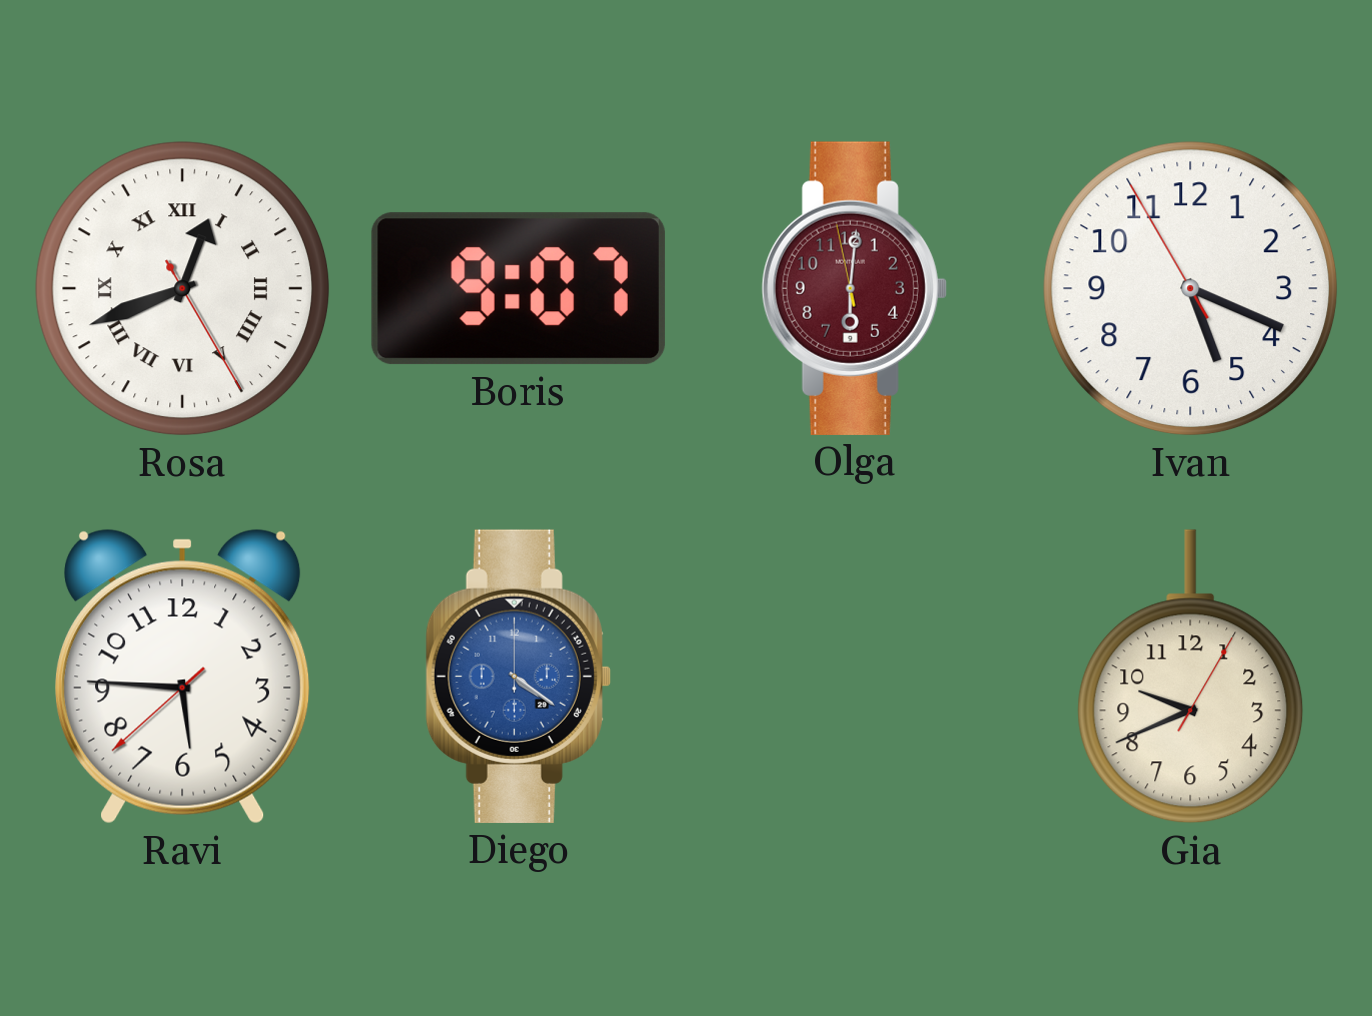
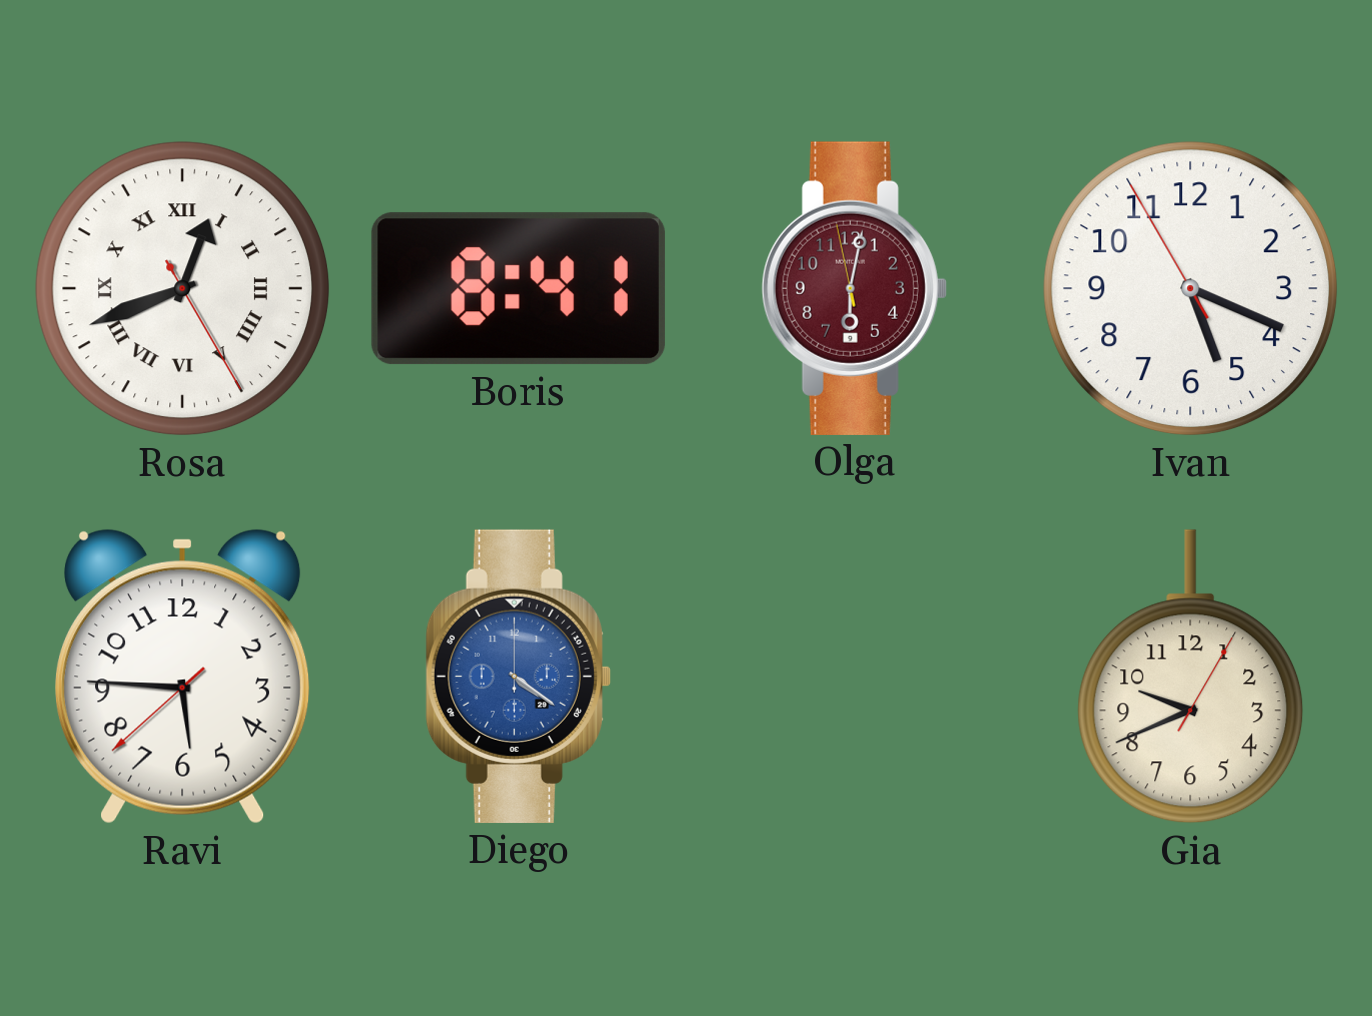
Boris: 9:07 -> 8:41
Olga: 6:00 -> 6:01
